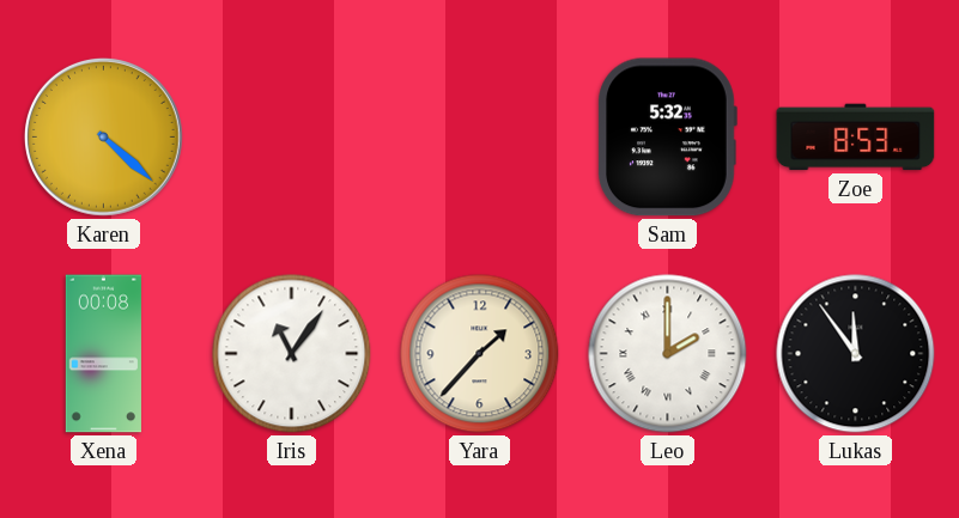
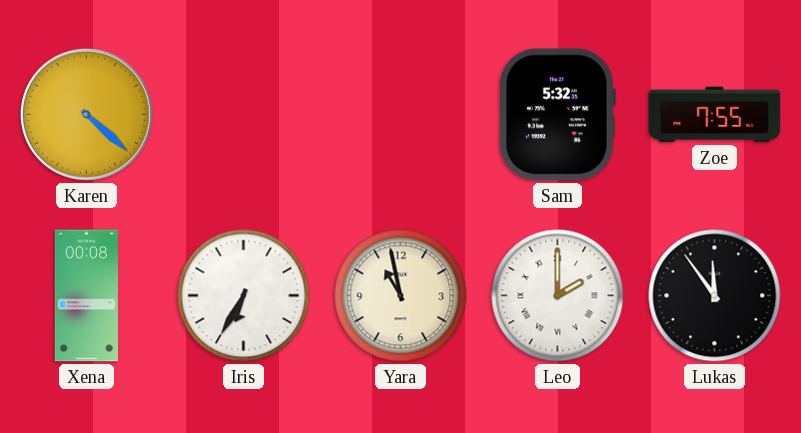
Zoe: 8:53 -> 7:55
Iris: 11:06 -> 6:35
Yara: 1:37 -> 10:58
